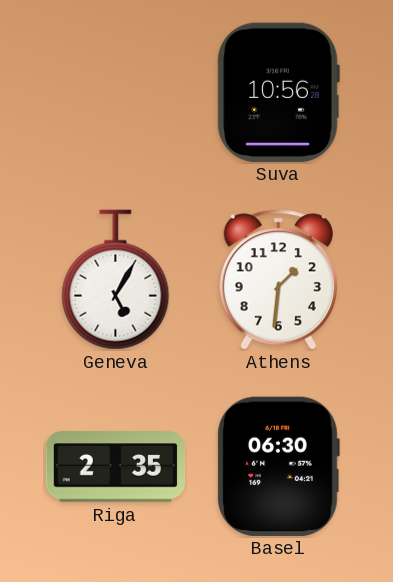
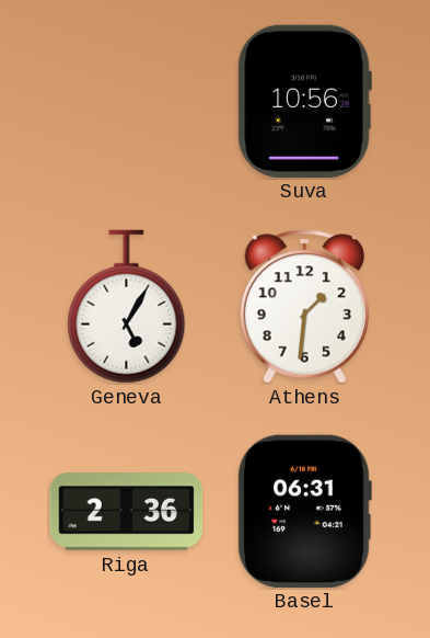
Riga: 2:35 -> 2:36
Basel: 06:30 -> 06:31
